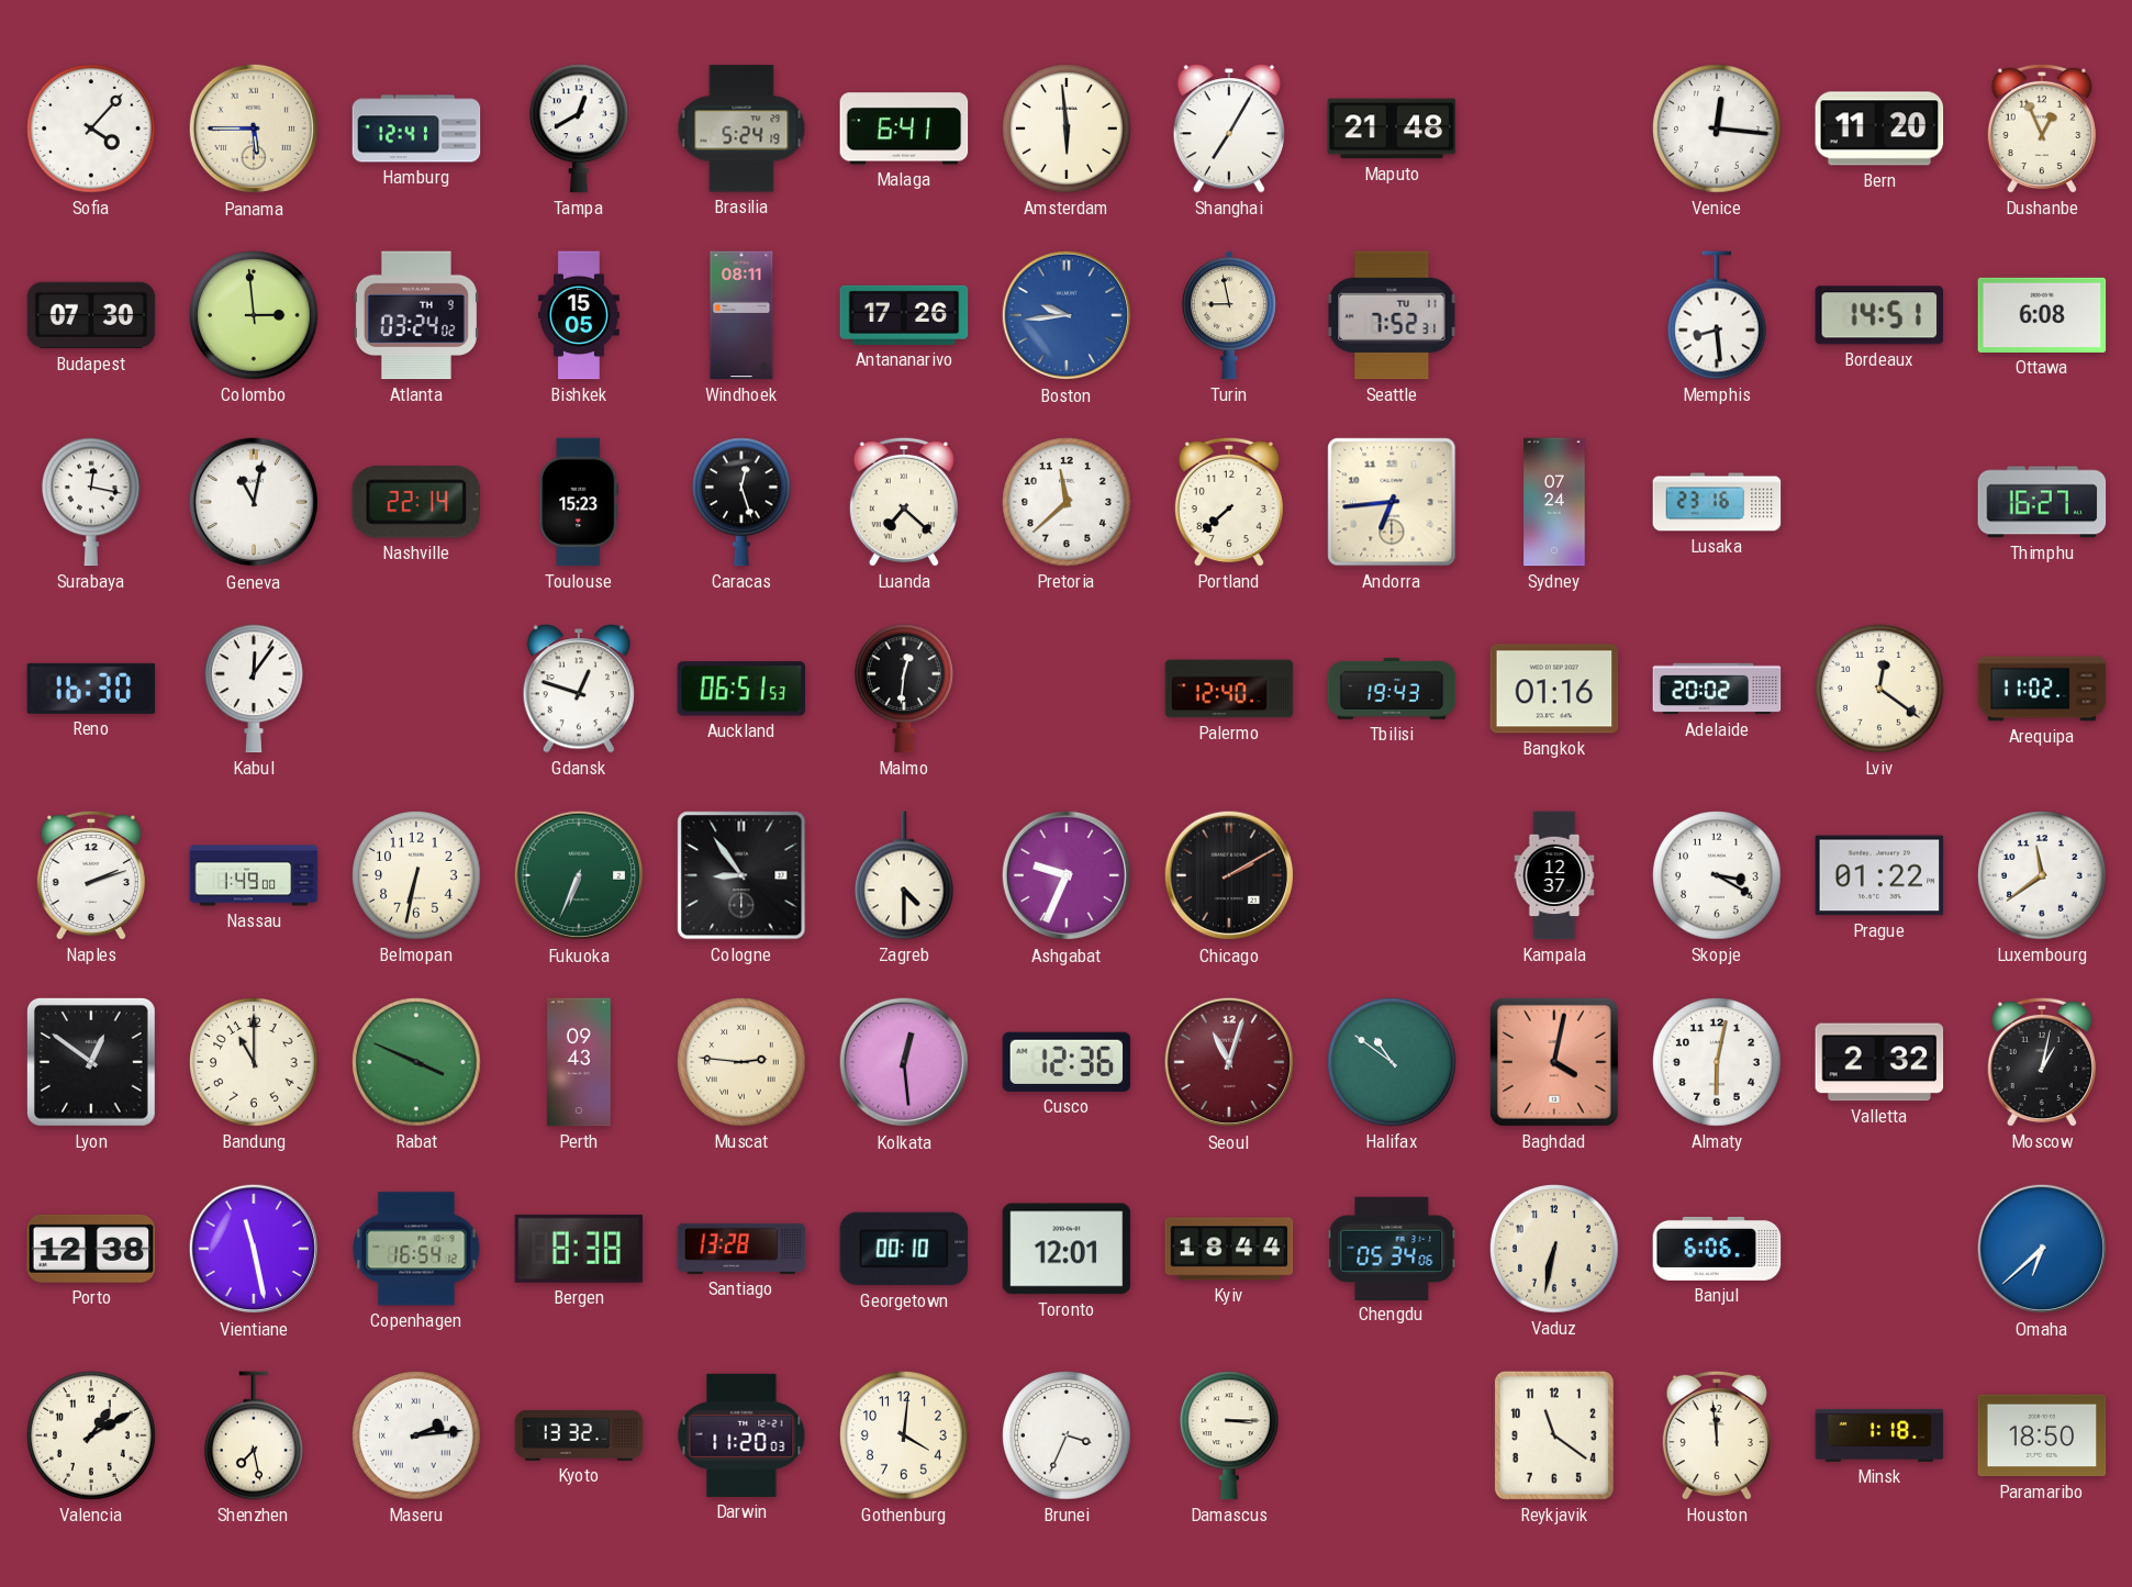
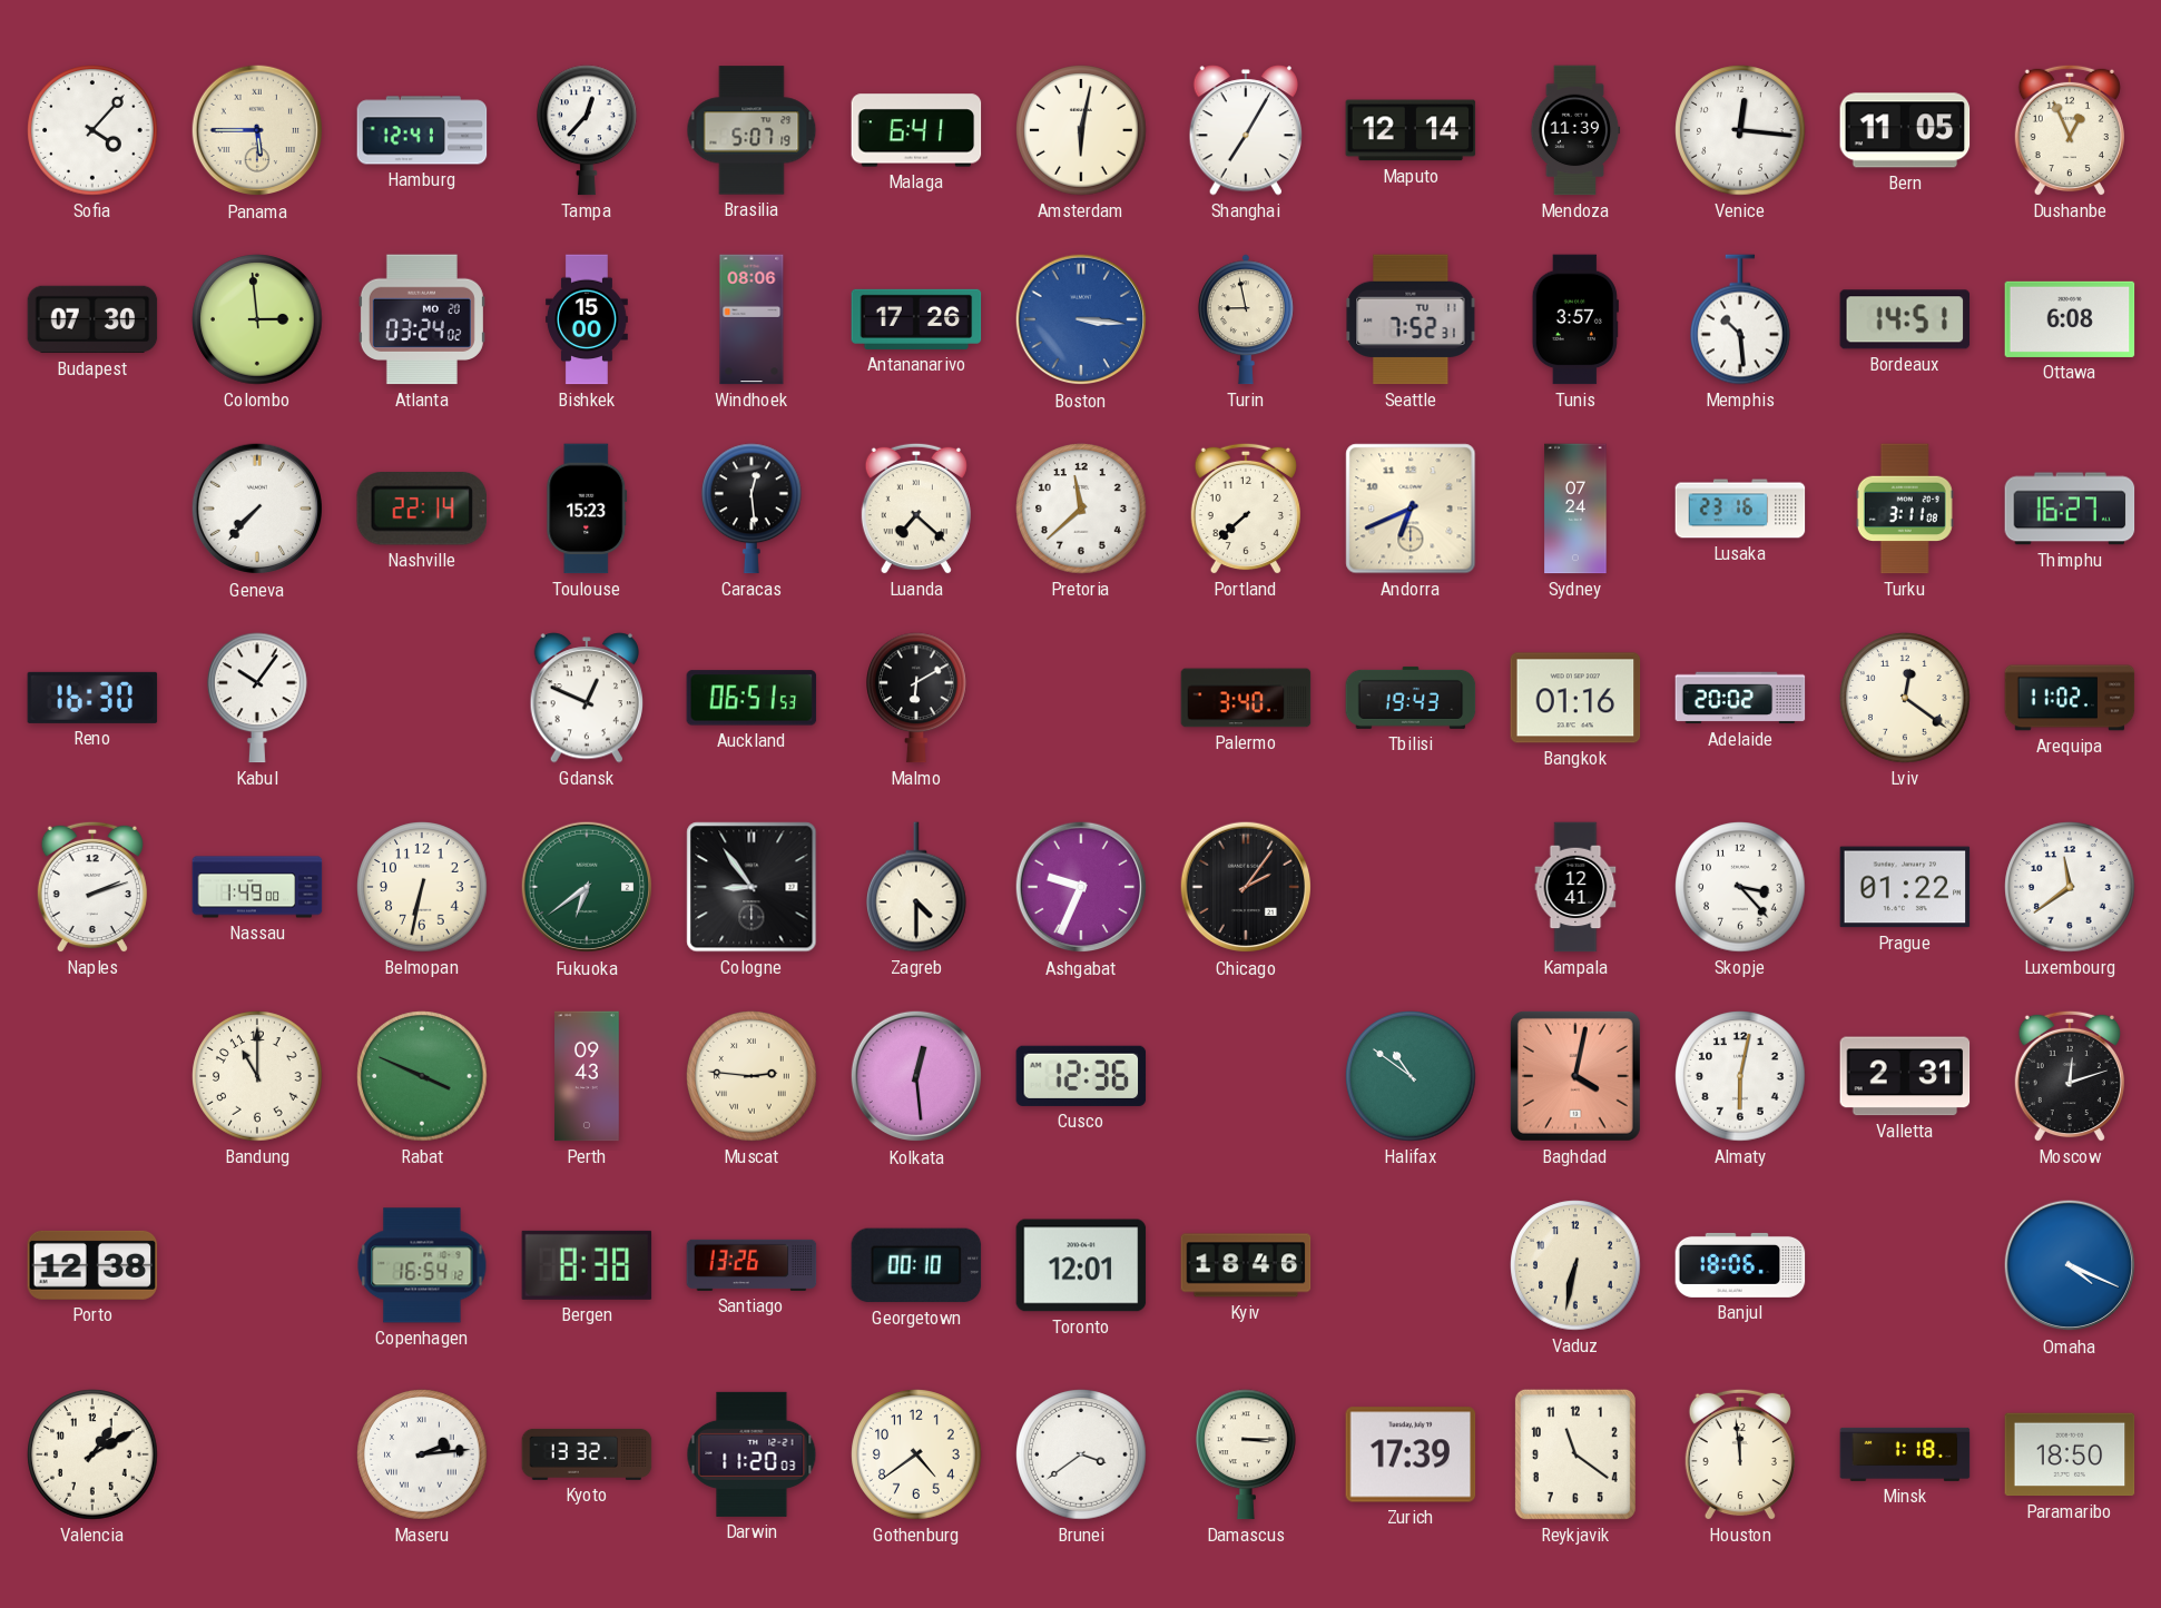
Tampa: 12:40 -> 12:37
Brasilia: 5:24 -> 5:07
Amsterdam: 5:59 -> 6:02
Maputo: 21:48 -> 12:14
Mendoza: none -> 11:39
Bern: 11:20 -> 11:05
Atlanta date: TH 9 -> MO 20
Bishkek: 15:05 -> 15:00
Windhoek: 08:11 -> 08:06
Boston: 9:44 -> 3:16
Tunis: none -> 3:57
Memphis: 8:29 -> 10:29
Surabaya: 12:17 -> none
Geneva: 11:02 -> 7:37
Caracas: 12:27 -> 12:29
Andorra: 6:44 -> 6:41
Turku: none -> 3:11
Kabul: 12:06 -> 10:06
Gdansk: 12:48 -> 12:49
Malmo: 12:31 -> 6:10
Palermo: 12:40 -> 3:40
Fukuoka: 6:34 -> 6:39
Chicago: 2:10 -> 2:06
Kampala: 12:37 -> 12:41
Skopje: 3:20 -> 3:23
Lyon: 12:51 -> none
Seoul: 11:03 -> none
Valletta: 2:32 -> 2:31
Moscow: 1:02 -> 12:12
Vientiane: 11:28 -> none
Santiago: 13:28 -> 13:26
Kyiv: 18:44 -> 18:46
Chengdu: 05:34 -> none
Banjul: 6:06 -> 18:06
Omaha: 6:38 -> 4:19
Shenzhen: 7:28 -> none
Gothenburg: 4:01 -> 4:39
Brunei: 3:34 -> 3:39
Zurich: none -> 17:39
